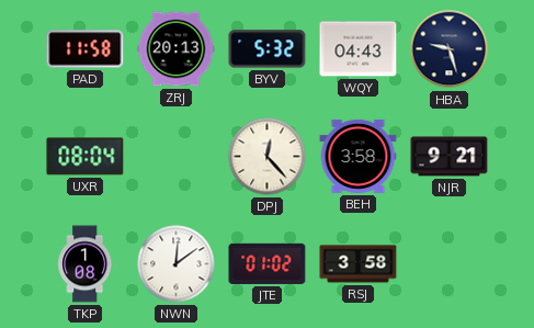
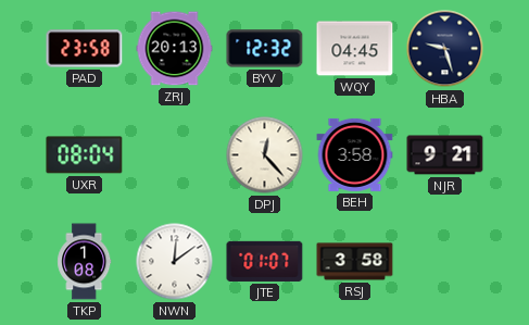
PAD: 11:58 -> 23:58
BYV: 5:32 -> 12:32
WQY: 04:43 -> 04:45
JTE: 01:02 -> 01:07
